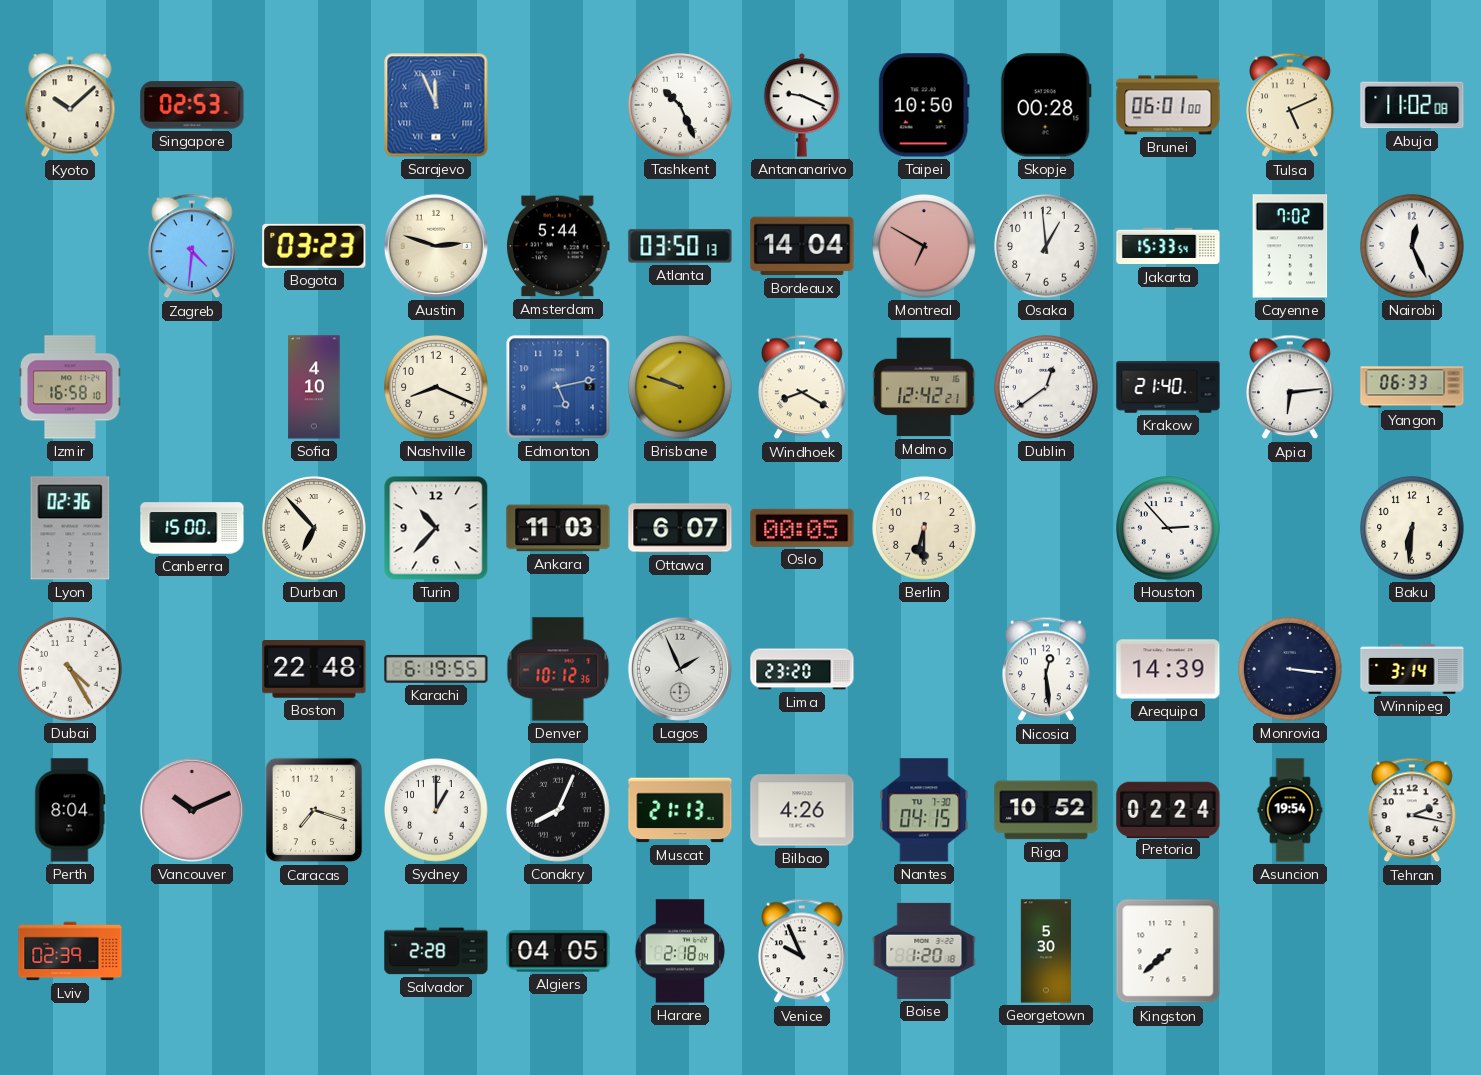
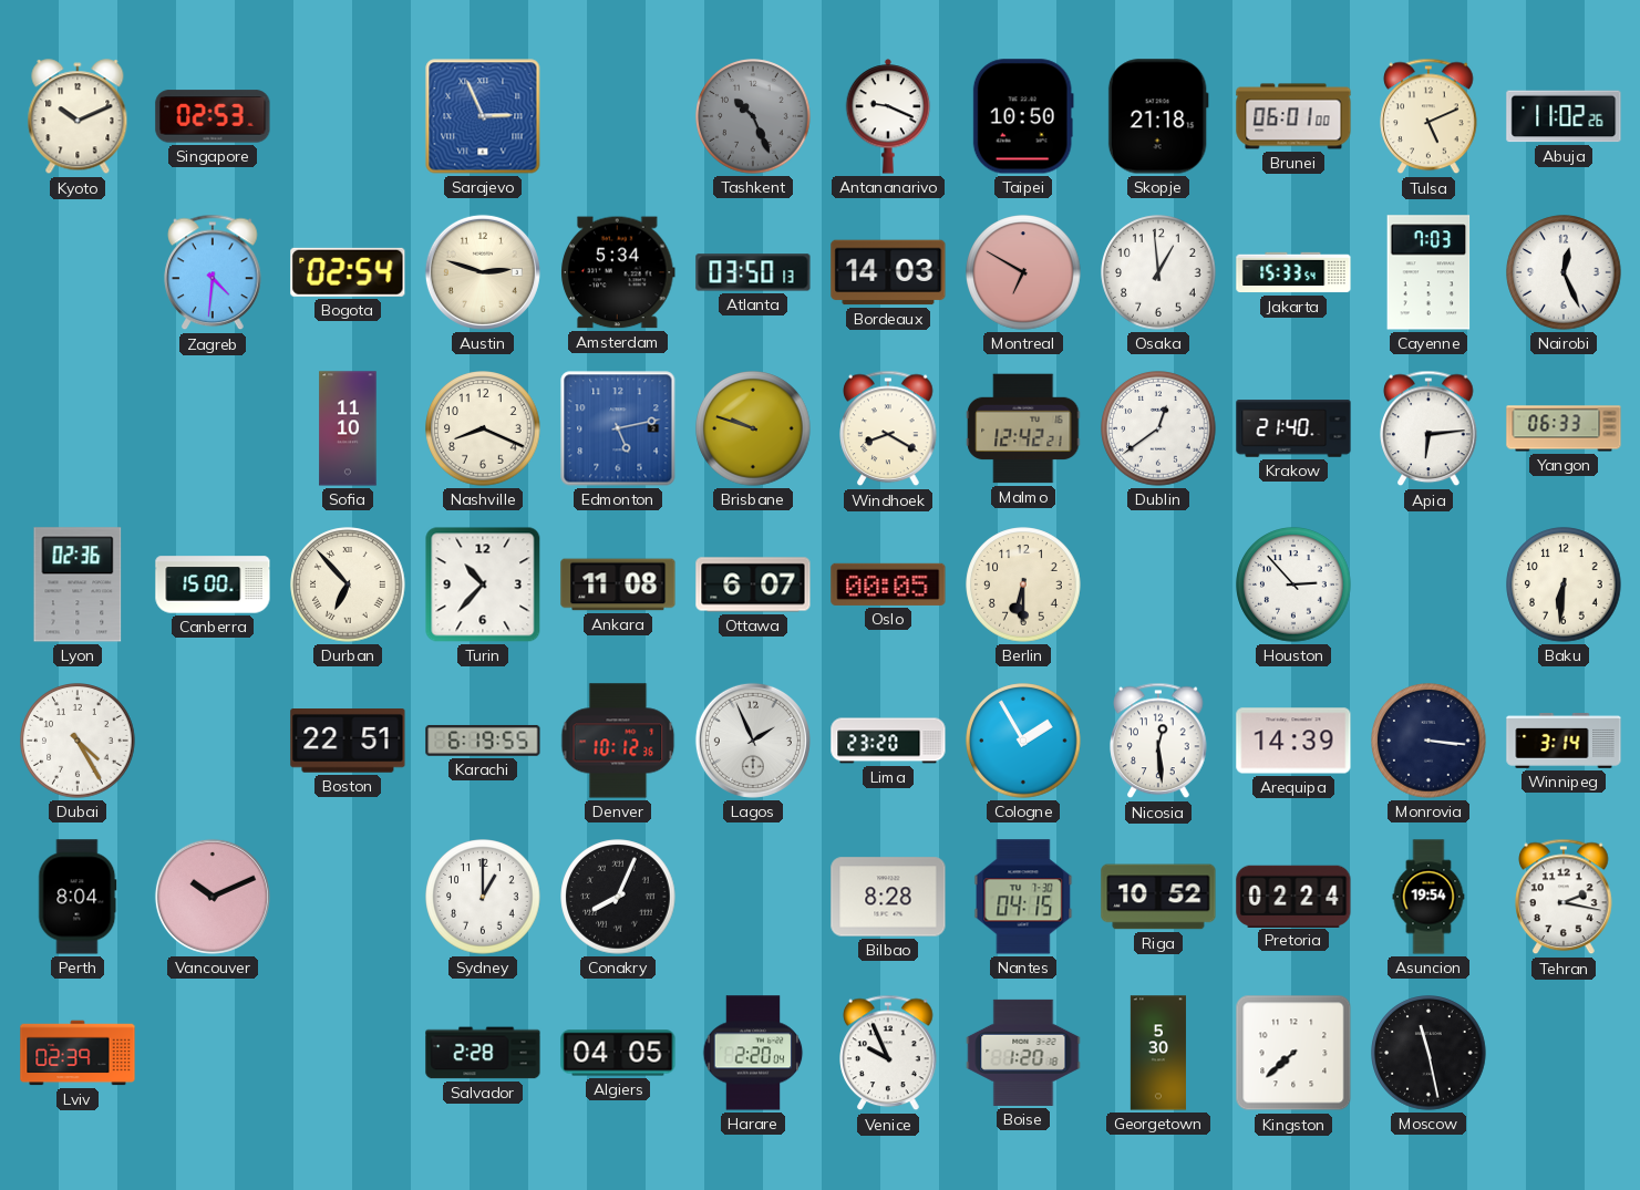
Kyoto: 10:08 -> 10:11
Sarajevo: 11:56 -> 2:56
Tashkent dial: white -> grey
Skopje: 00:28 -> 21:18
Abuja: 11:02:08 -> 11:02:26
Bogota: 03:23 -> 02:54
Amsterdam: 5:44 -> 5:34
Bordeaux: 14:04 -> 14:03
Cayenne: 7:02 -> 7:03
Izmir: 16:58 -> none
Sofia: 4:10 -> 11:10
Ankara: 11:03 -> 11:08
Boston: 22:48 -> 22:51
Cologne: none -> 1:55
Caracas: 7:18 -> none
Muscat: 21:13 -> none
Bilbao: 4:26 -> 8:28
Harare: 2:18 -> 2:20
Moscow: none -> 11:28
